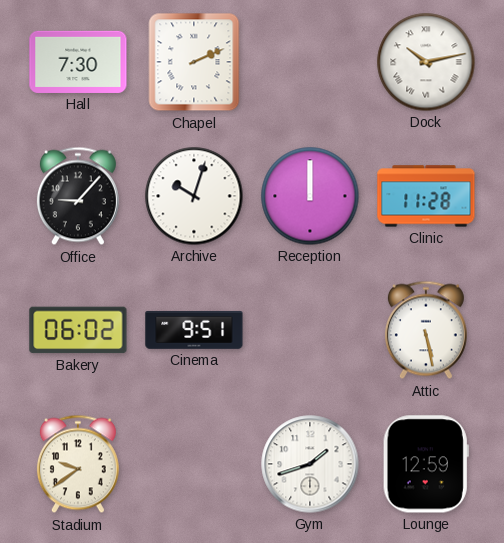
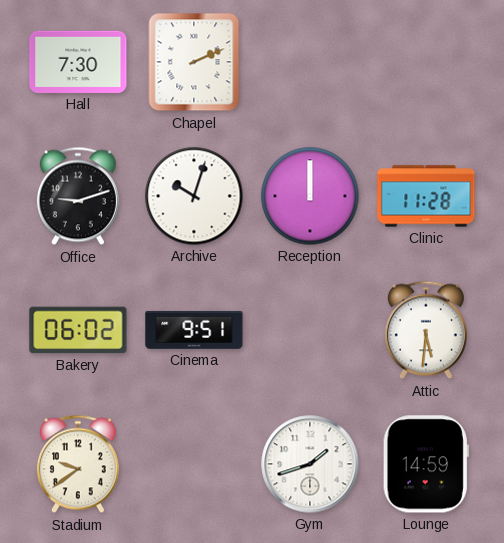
Dock: 10:13 -> none
Office: 9:07 -> 9:12
Attic: 5:28 -> 5:31
Lounge: 12:59 -> 14:59
